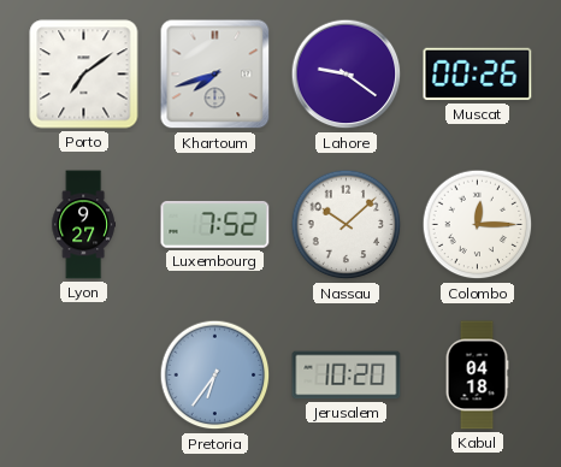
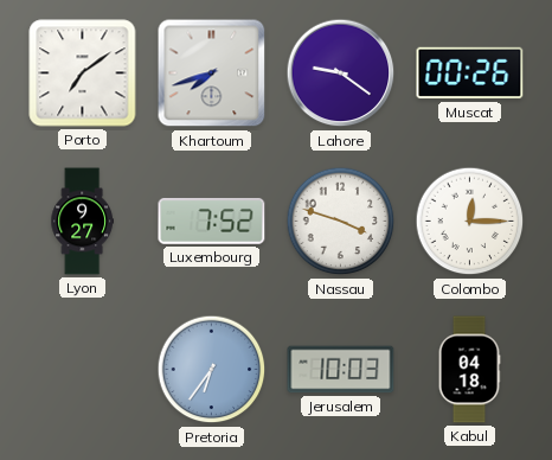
Nassau: 10:08 -> 3:48
Jerusalem: 10:20 -> 10:03
